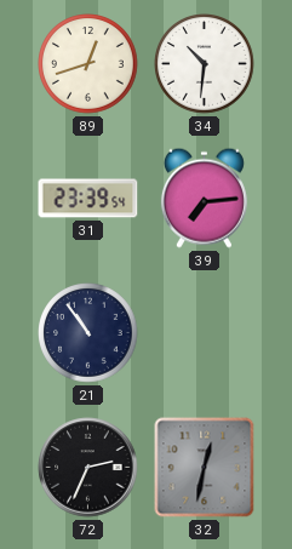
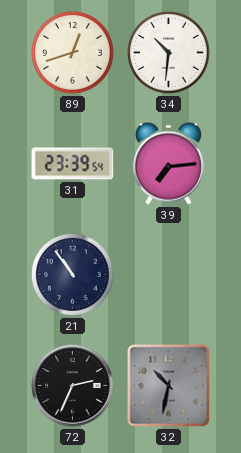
32: 12:32 -> 10:32
